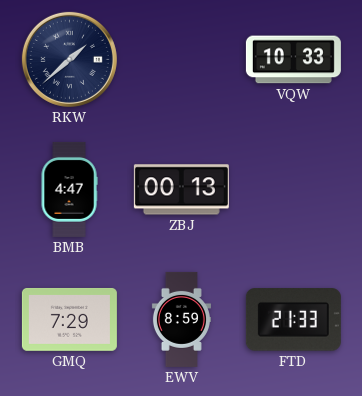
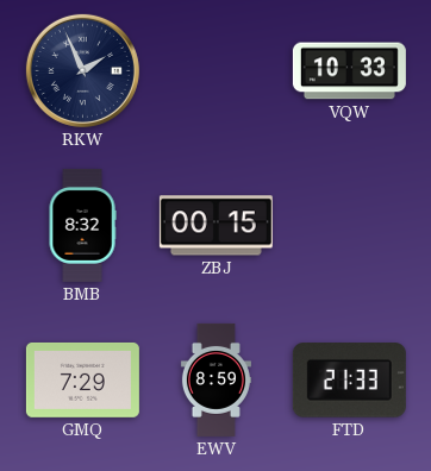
RKW: 1:38 -> 1:56
BMB: 4:47 -> 8:32
ZBJ: 00:13 -> 00:15
